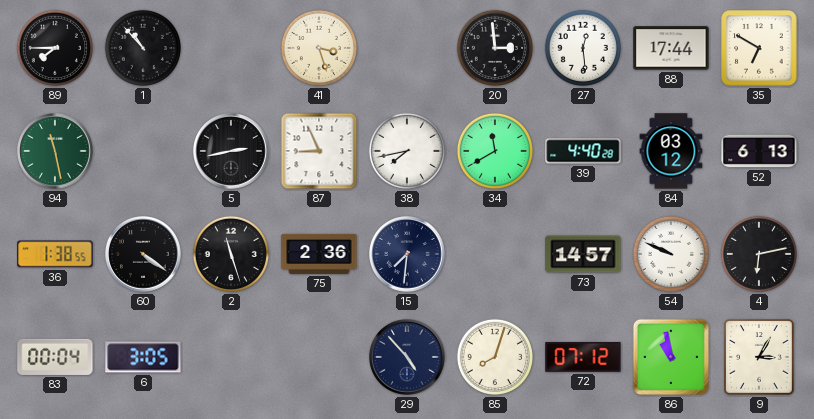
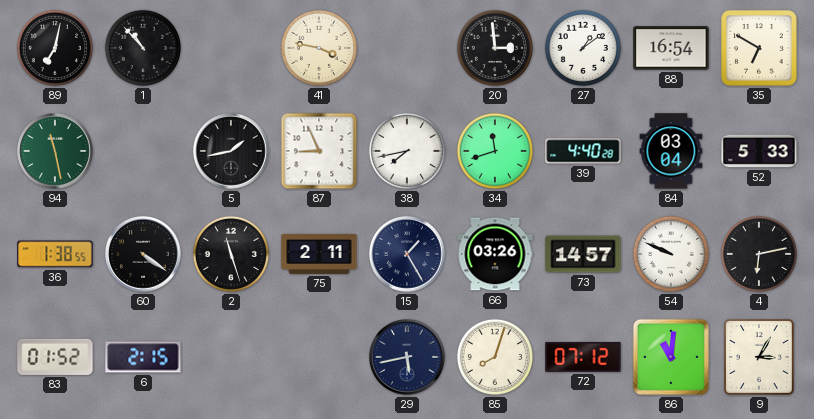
89: 7:45 -> 7:02
41: 3:27 -> 3:47
27: 12:29 -> 1:09
88: 17:44 -> 16:54
5: 2:43 -> 1:43
34: 11:40 -> 11:42
84: 03:12 -> 03:04
52: 6:13 -> 5:33
75: 2:36 -> 2:11
15: 7:31 -> 1:25
66: none -> 03:26
83: 00:04 -> 01:52
6: 3:05 -> 2:15
29: 4:53 -> 5:43
86: 10:58 -> 11:01
